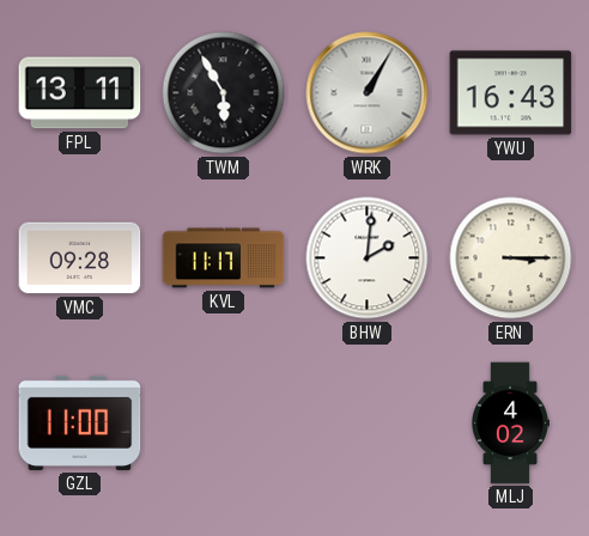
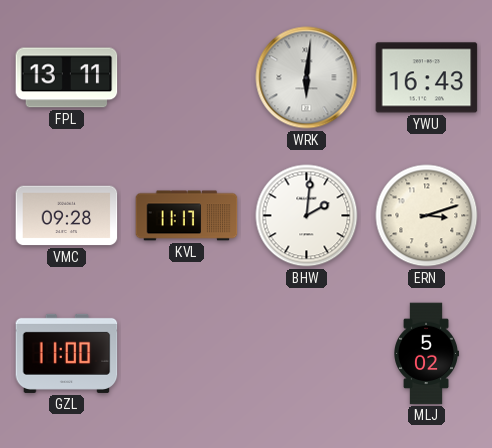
TWM: 5:55 -> none
WRK: 1:05 -> 6:01
ERN: 3:15 -> 3:12
MLJ: 4:02 -> 5:02
